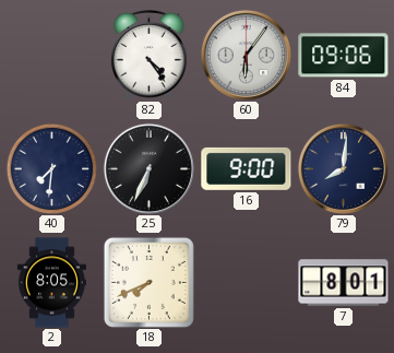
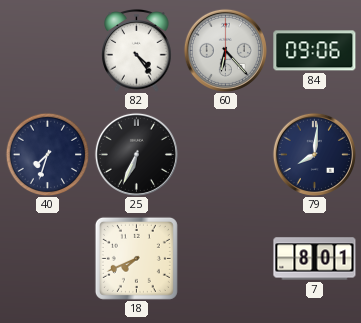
60: 6:06 -> 6:23
40: 7:31 -> 7:33
16: 9:00 -> none
2: 8:05 -> none
